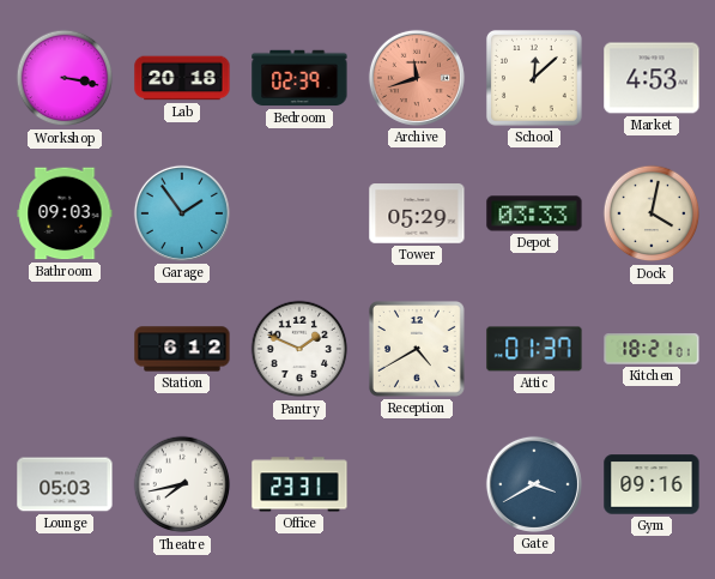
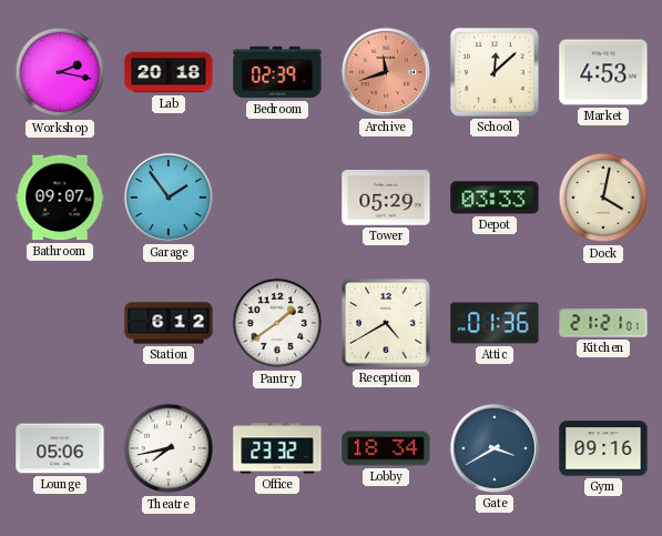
Workshop: 3:17 -> 2:17
Bathroom: 09:03 -> 09:07
Pantry: 1:49 -> 1:39
Attic: 01:37 -> 01:36
Kitchen: 18:21 -> 21:21
Lounge: 05:03 -> 05:06
Office: 23:31 -> 23:32
Lobby: none -> 18:34
